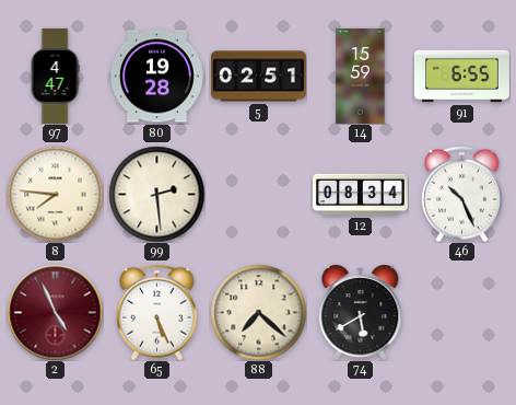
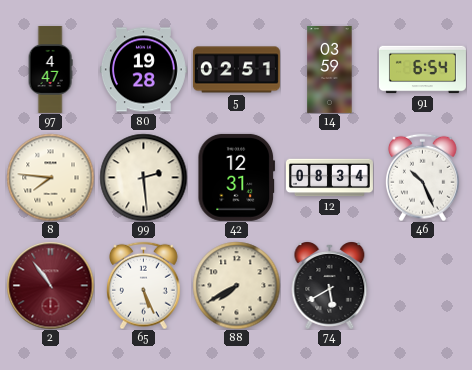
14: 15:59 -> 03:59
91: 6:55 -> 6:54
42: none -> 12:31
2: 4:56 -> 10:54
88: 7:22 -> 7:40
